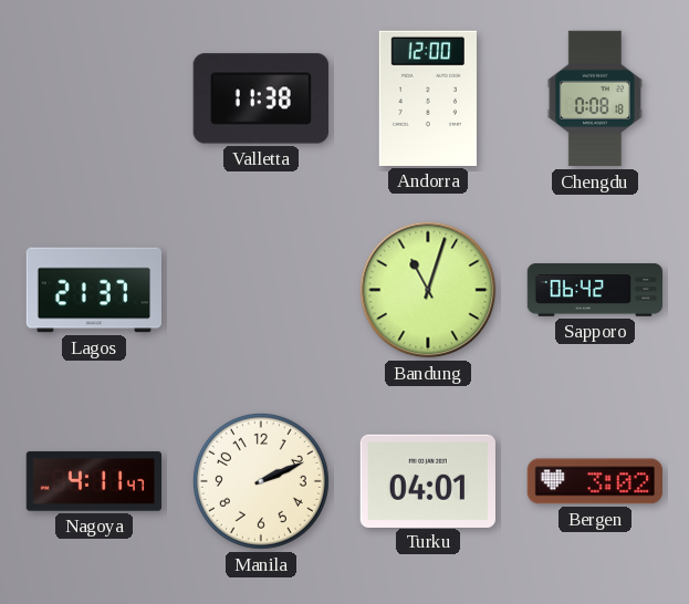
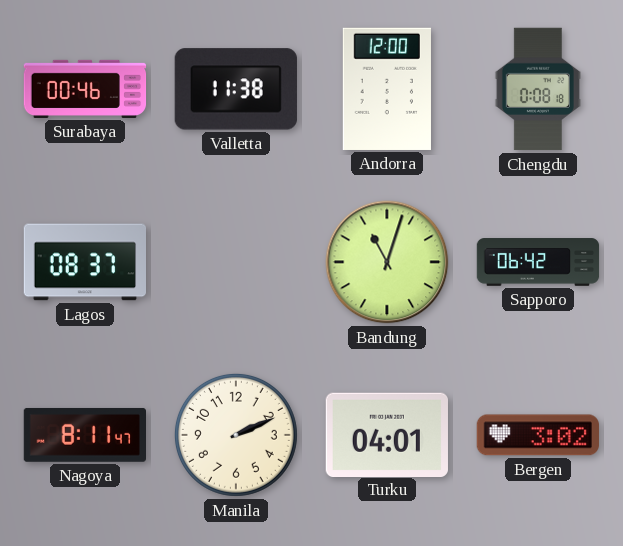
Surabaya: none -> 00:46
Lagos: 21:37 -> 08:37
Nagoya: 4:11 -> 8:11
